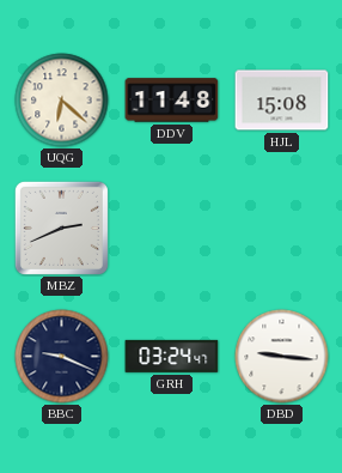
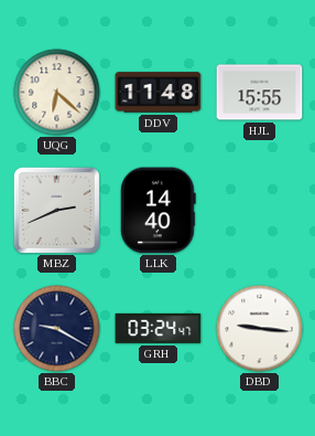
HJL: 15:08 -> 15:55
LLK: none -> 14:40
BBC: 9:19 -> 9:20
